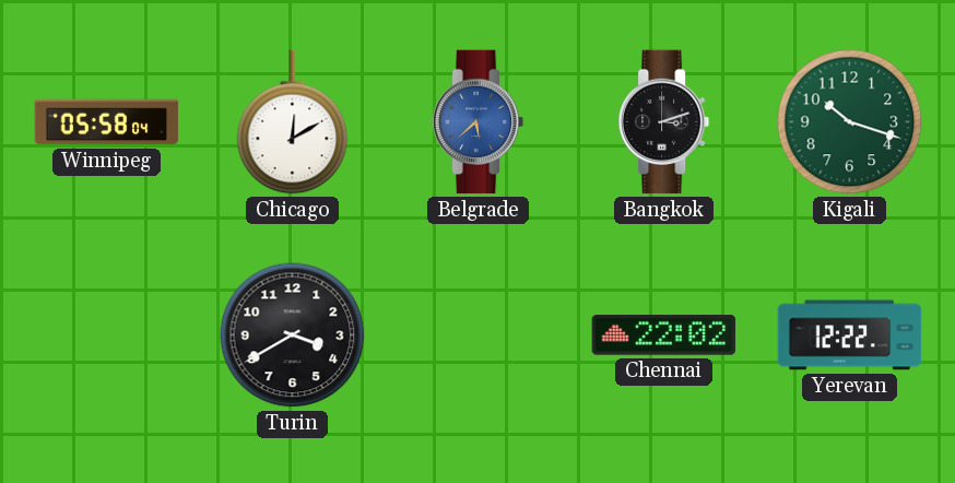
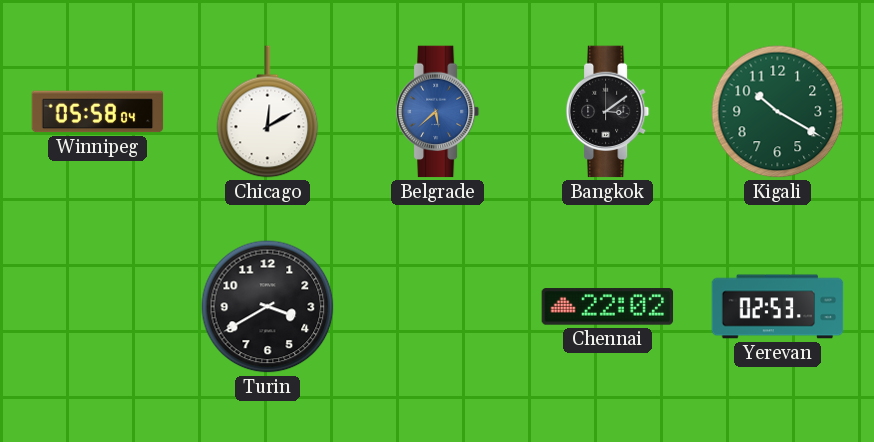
Bangkok: 3:12 -> 3:09
Kigali: 10:18 -> 10:20
Yerevan: 12:22 -> 02:53
